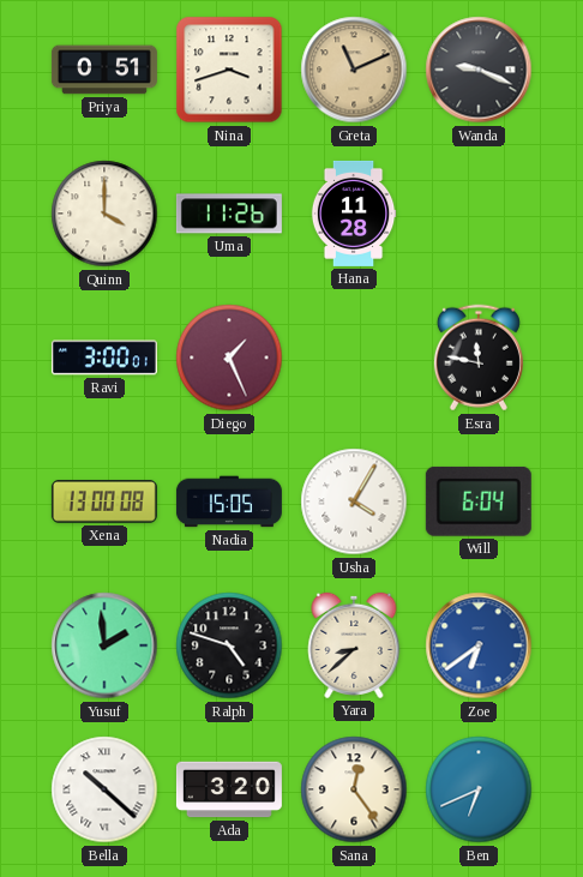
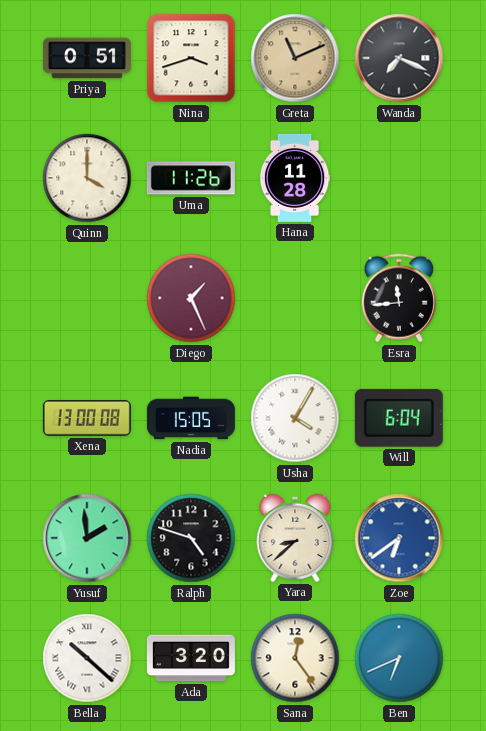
Wanda: 9:19 -> 7:19
Ravi: 3:00 -> none
Esra: 11:47 -> 11:44
